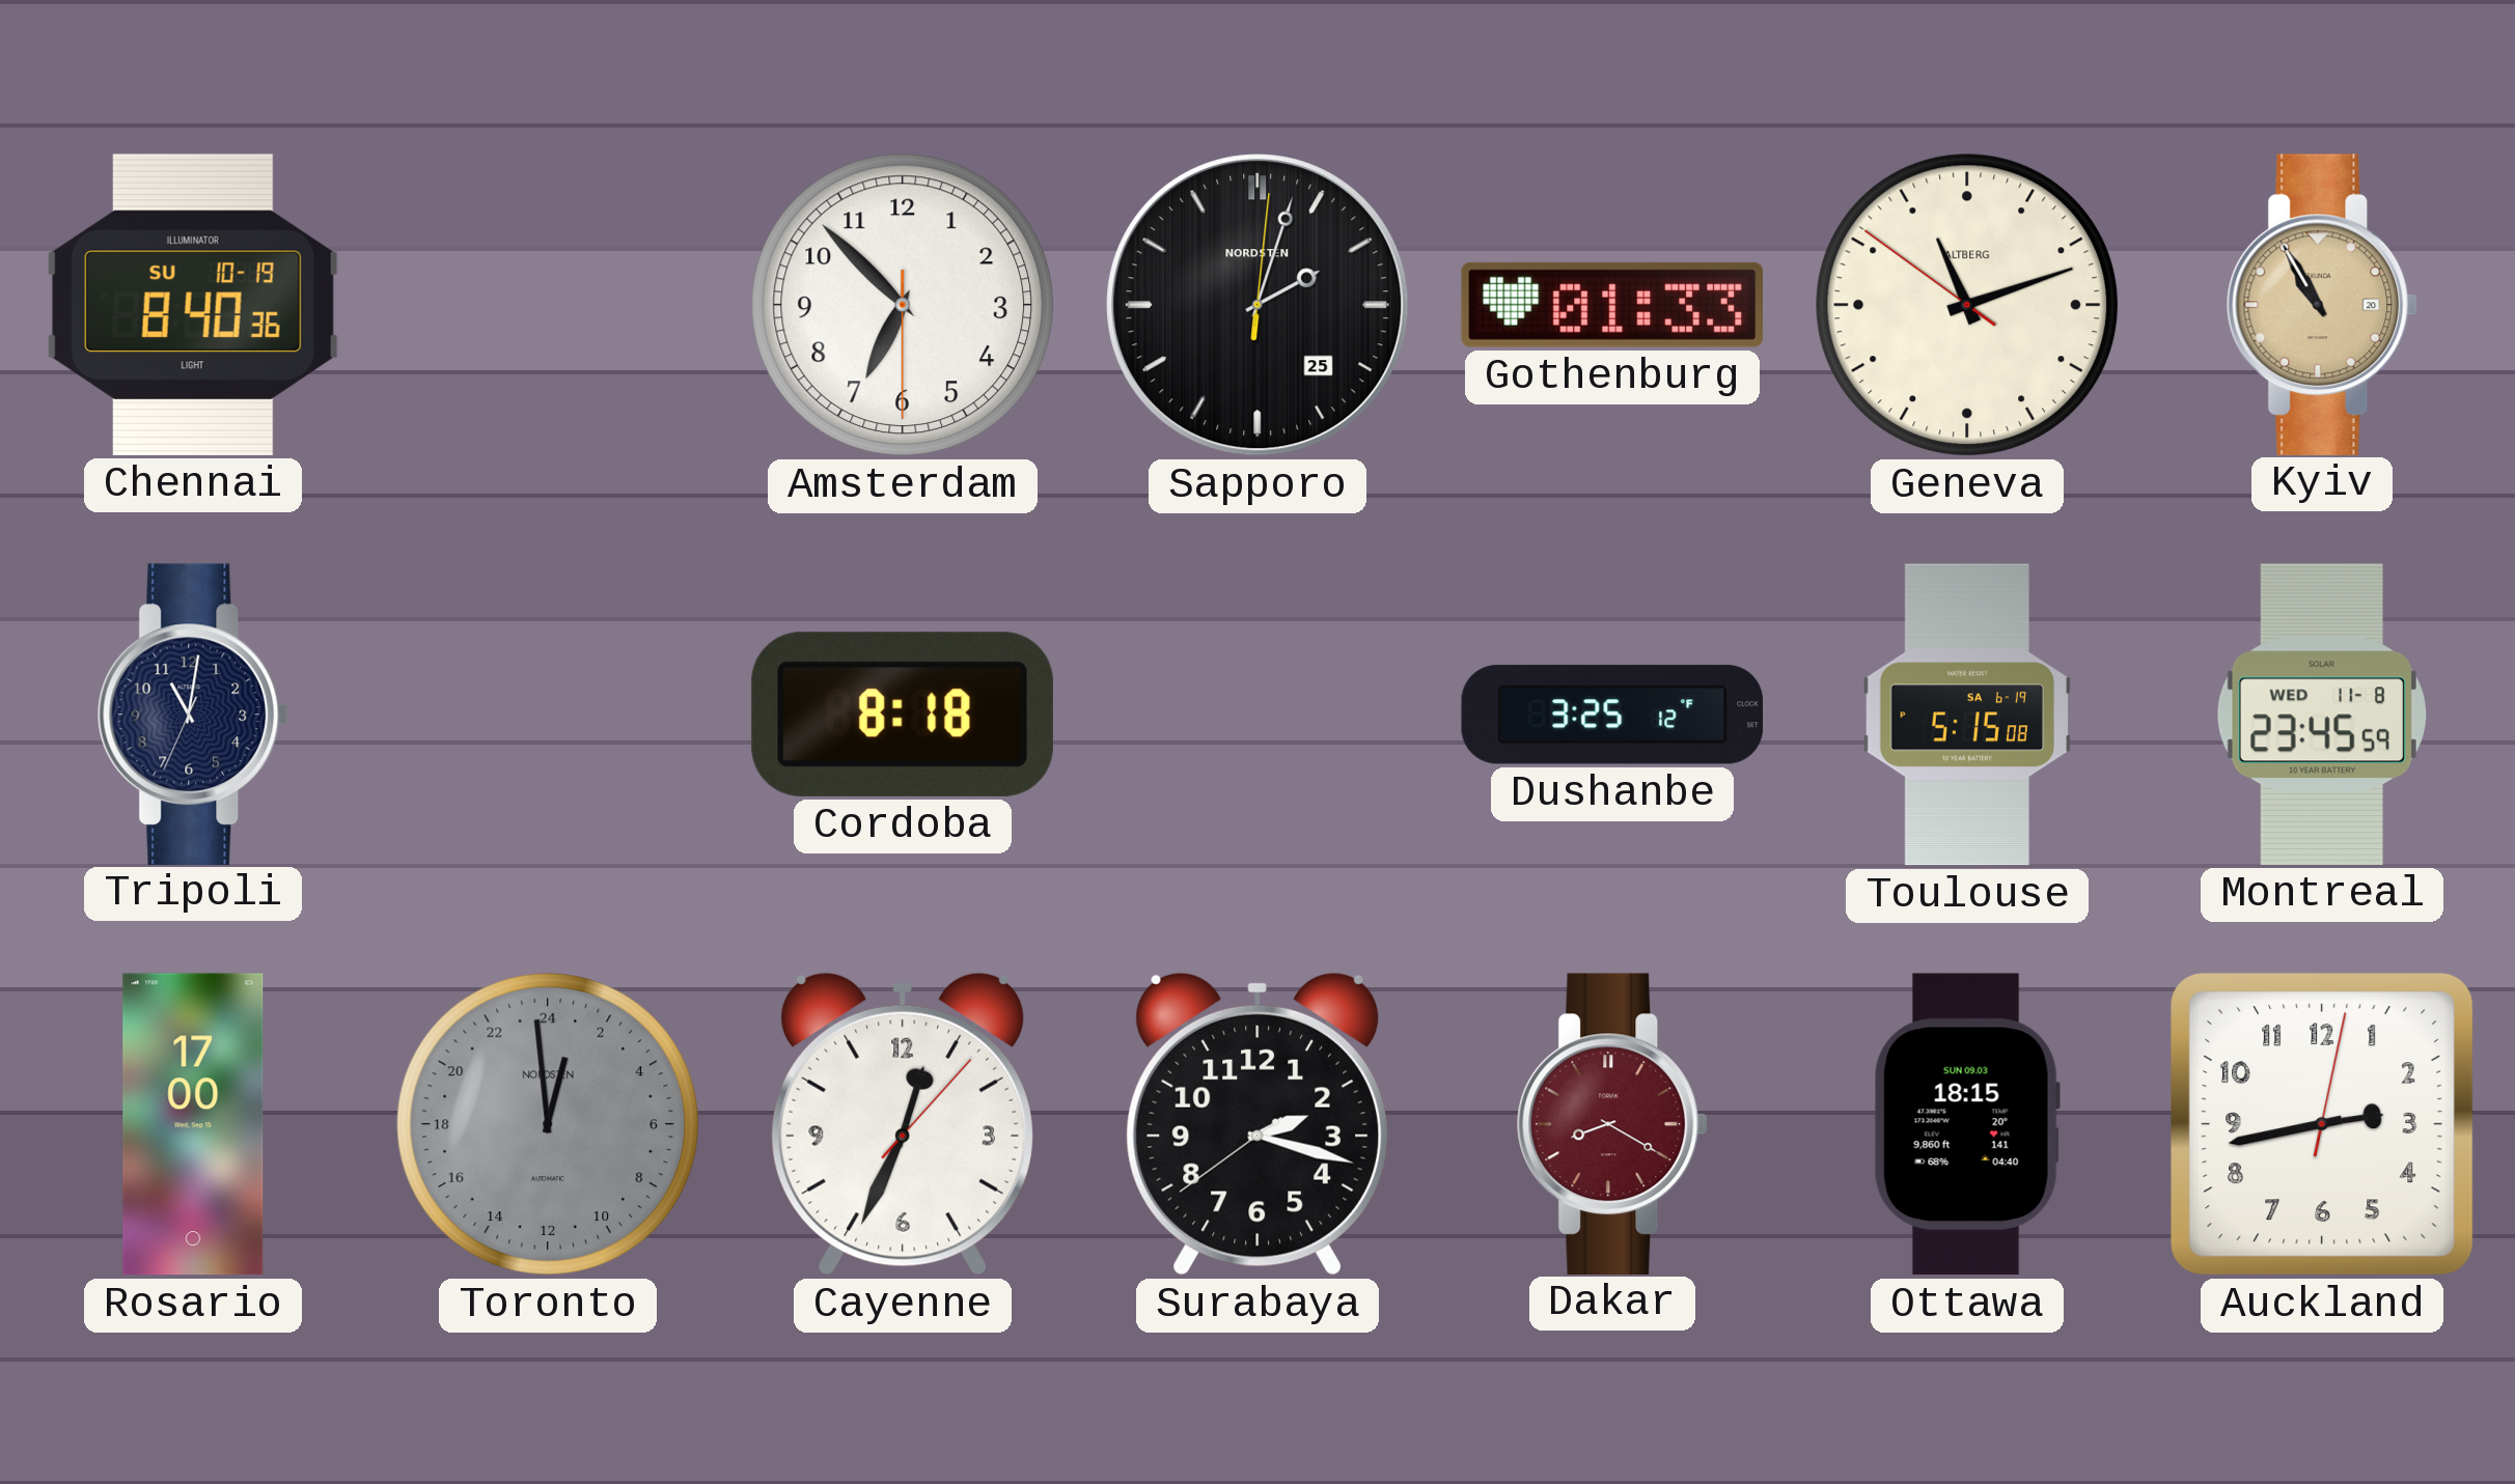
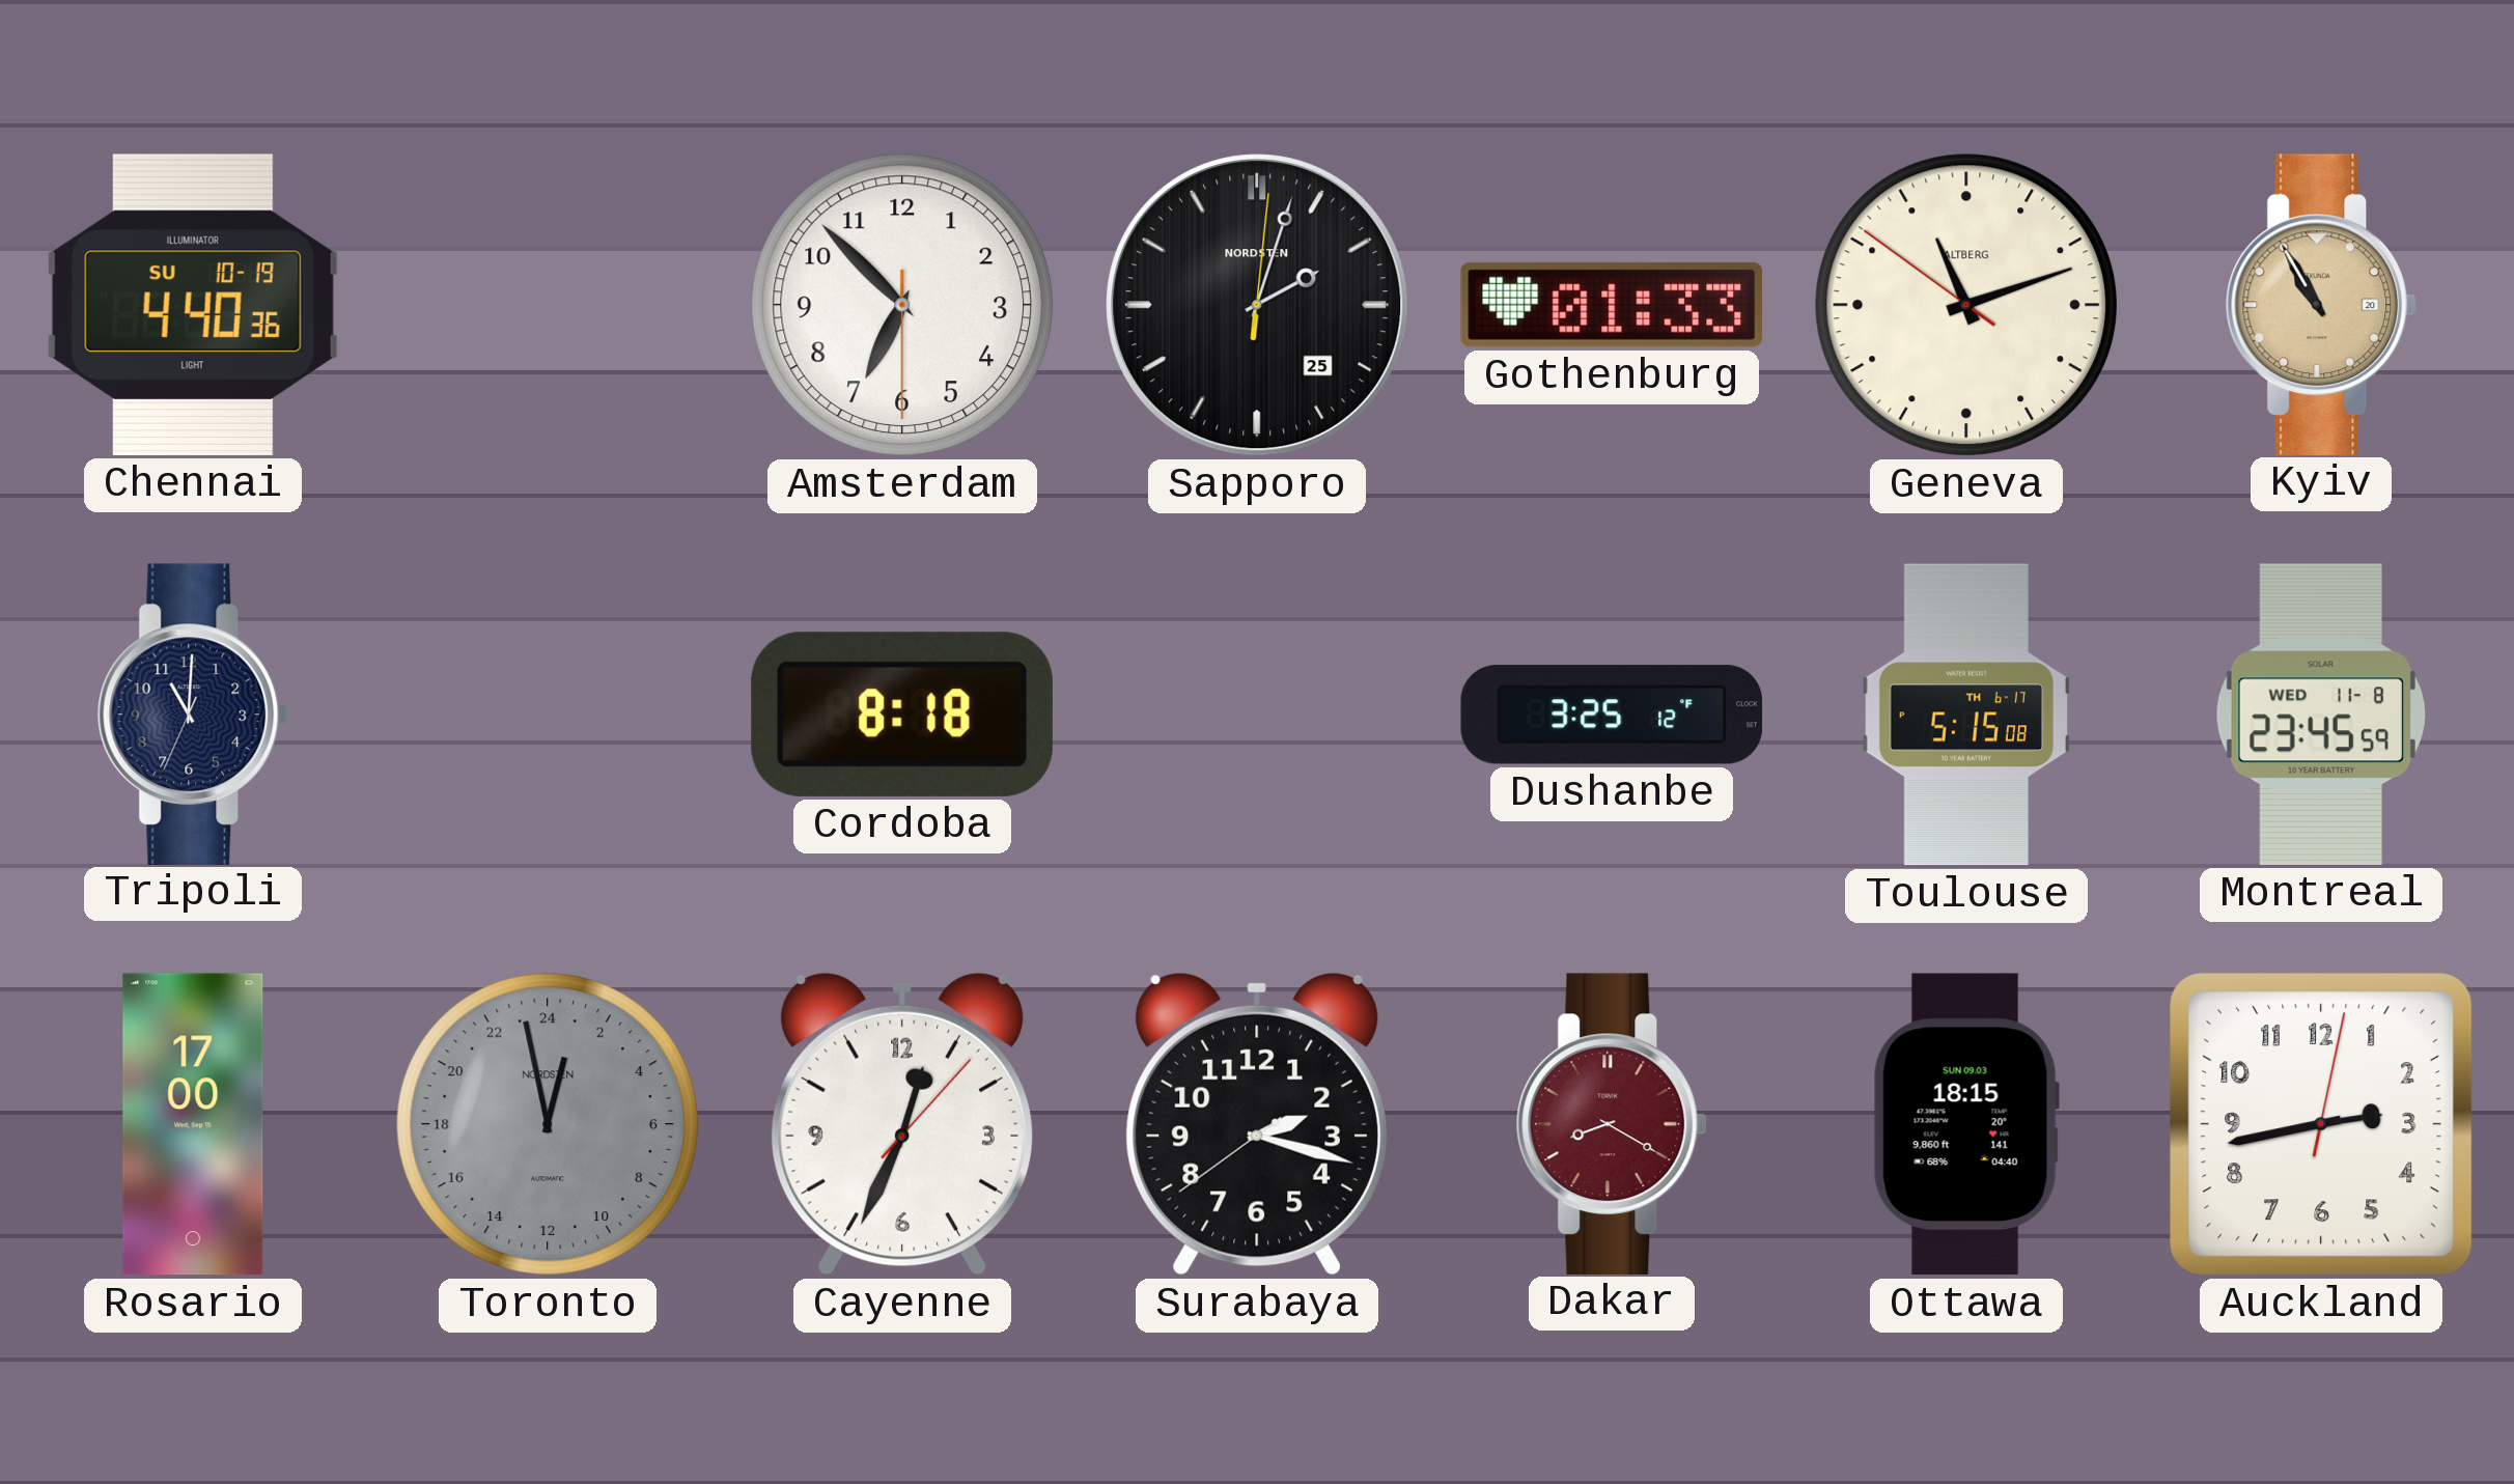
Chennai: 8:40 -> 4:40
Tripoli: 11:01 -> 11:00
Toulouse date: SA 6-19 -> TH 6-17
Toronto: 0:59 -> 0:58
